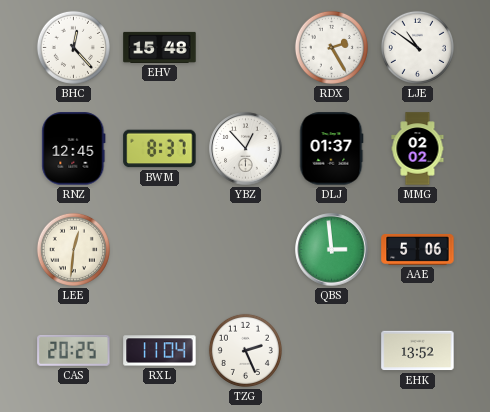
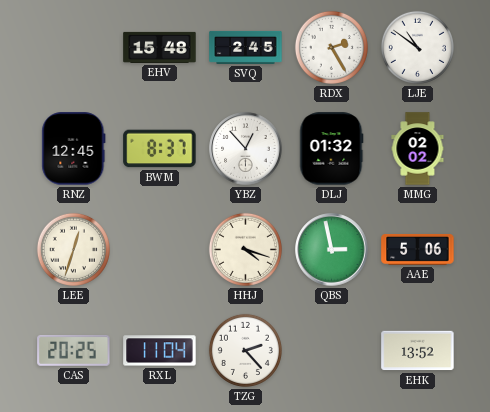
BHC: 12:23 -> none
SVQ: none -> 2:45
DLJ: 01:37 -> 01:32
LEE: 12:31 -> 12:33
HHJ: none -> 4:18
QBS: 2:59 -> 2:58
TZG: 2:26 -> 2:23
